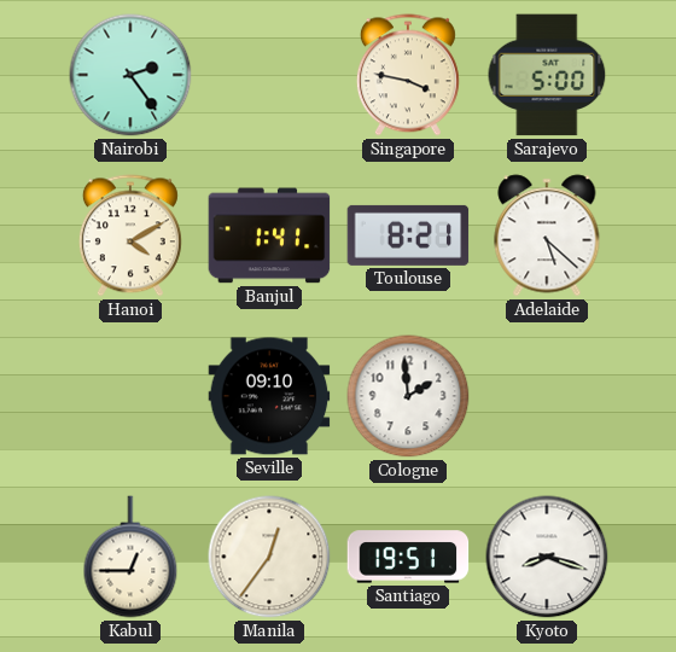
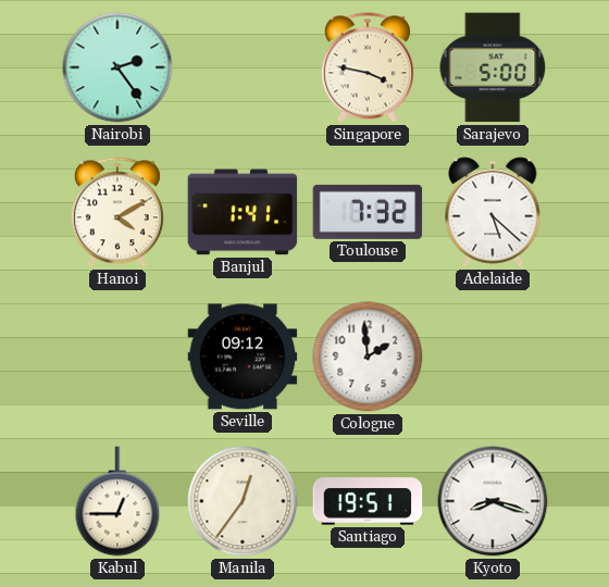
Toulouse: 8:21 -> 7:32
Seville: 09:10 -> 09:12
